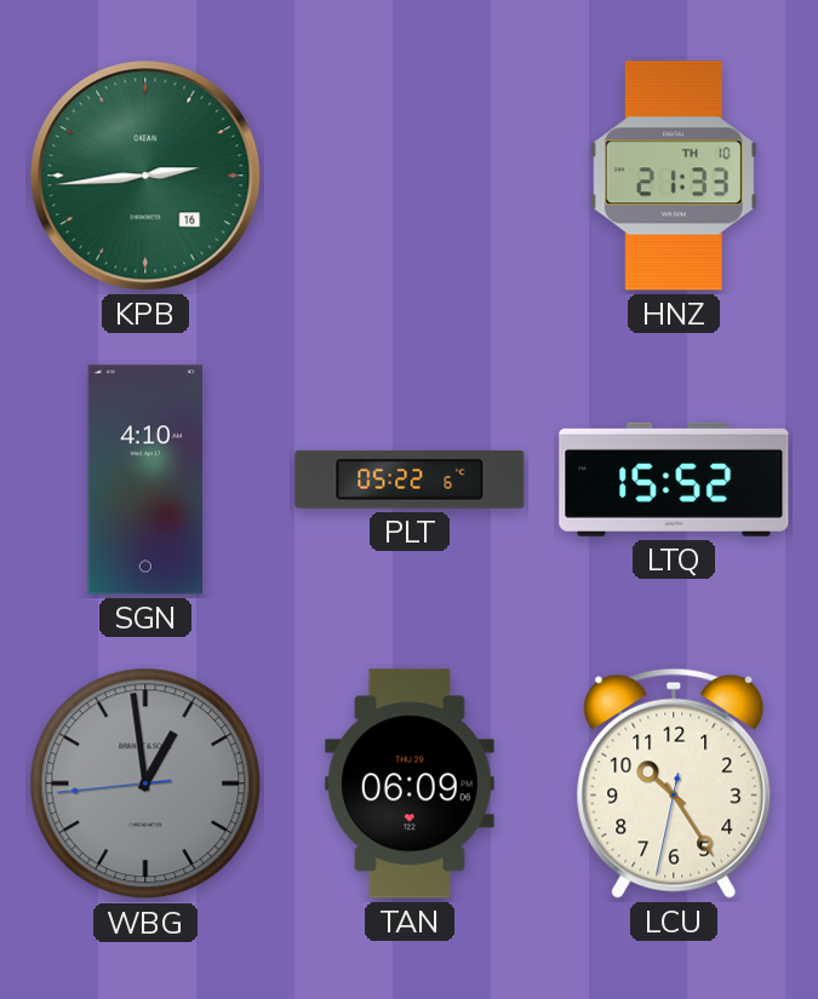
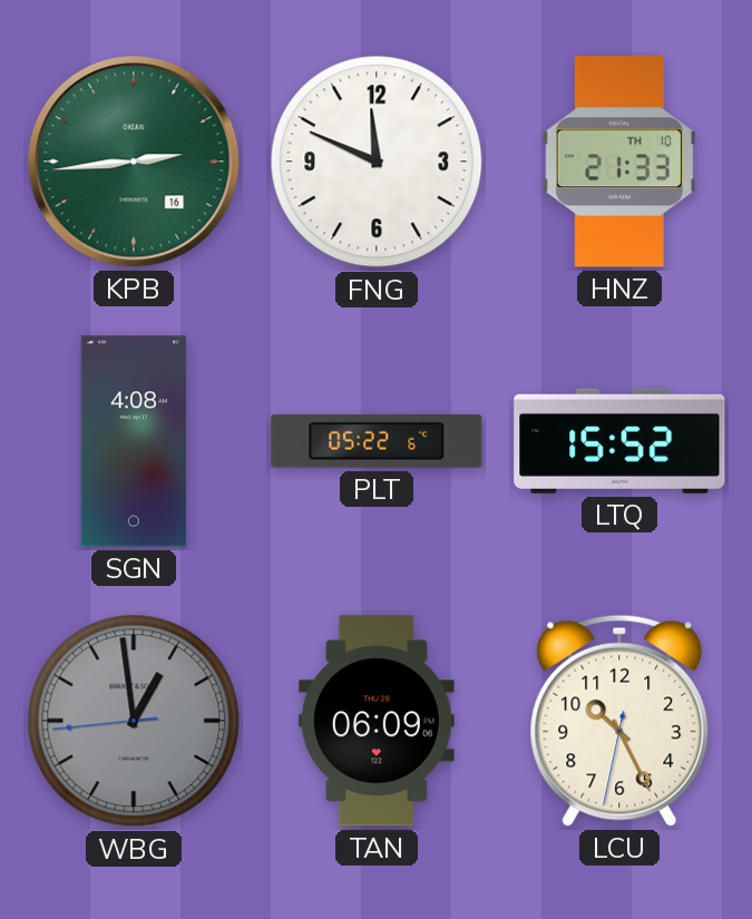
FNG: none -> 11:49
SGN: 4:10 -> 4:08
LCU: 10:24 -> 10:25
